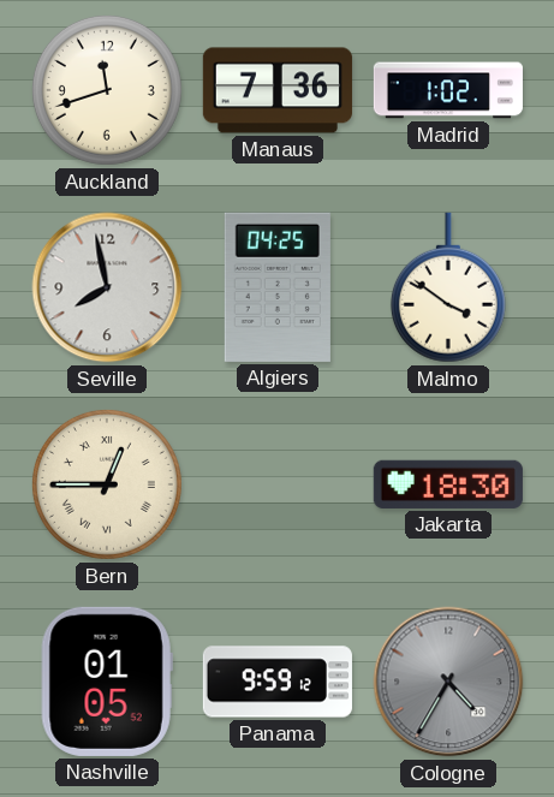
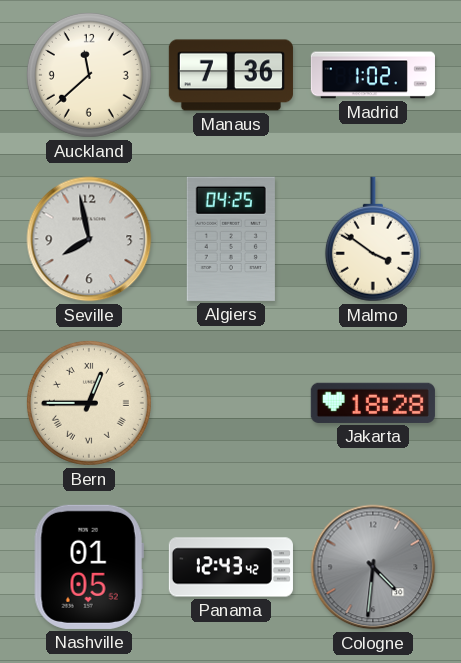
Auckland: 11:42 -> 11:38
Jakarta: 18:30 -> 18:28
Panama: 9:59 -> 12:43
Cologne: 4:35 -> 4:31
